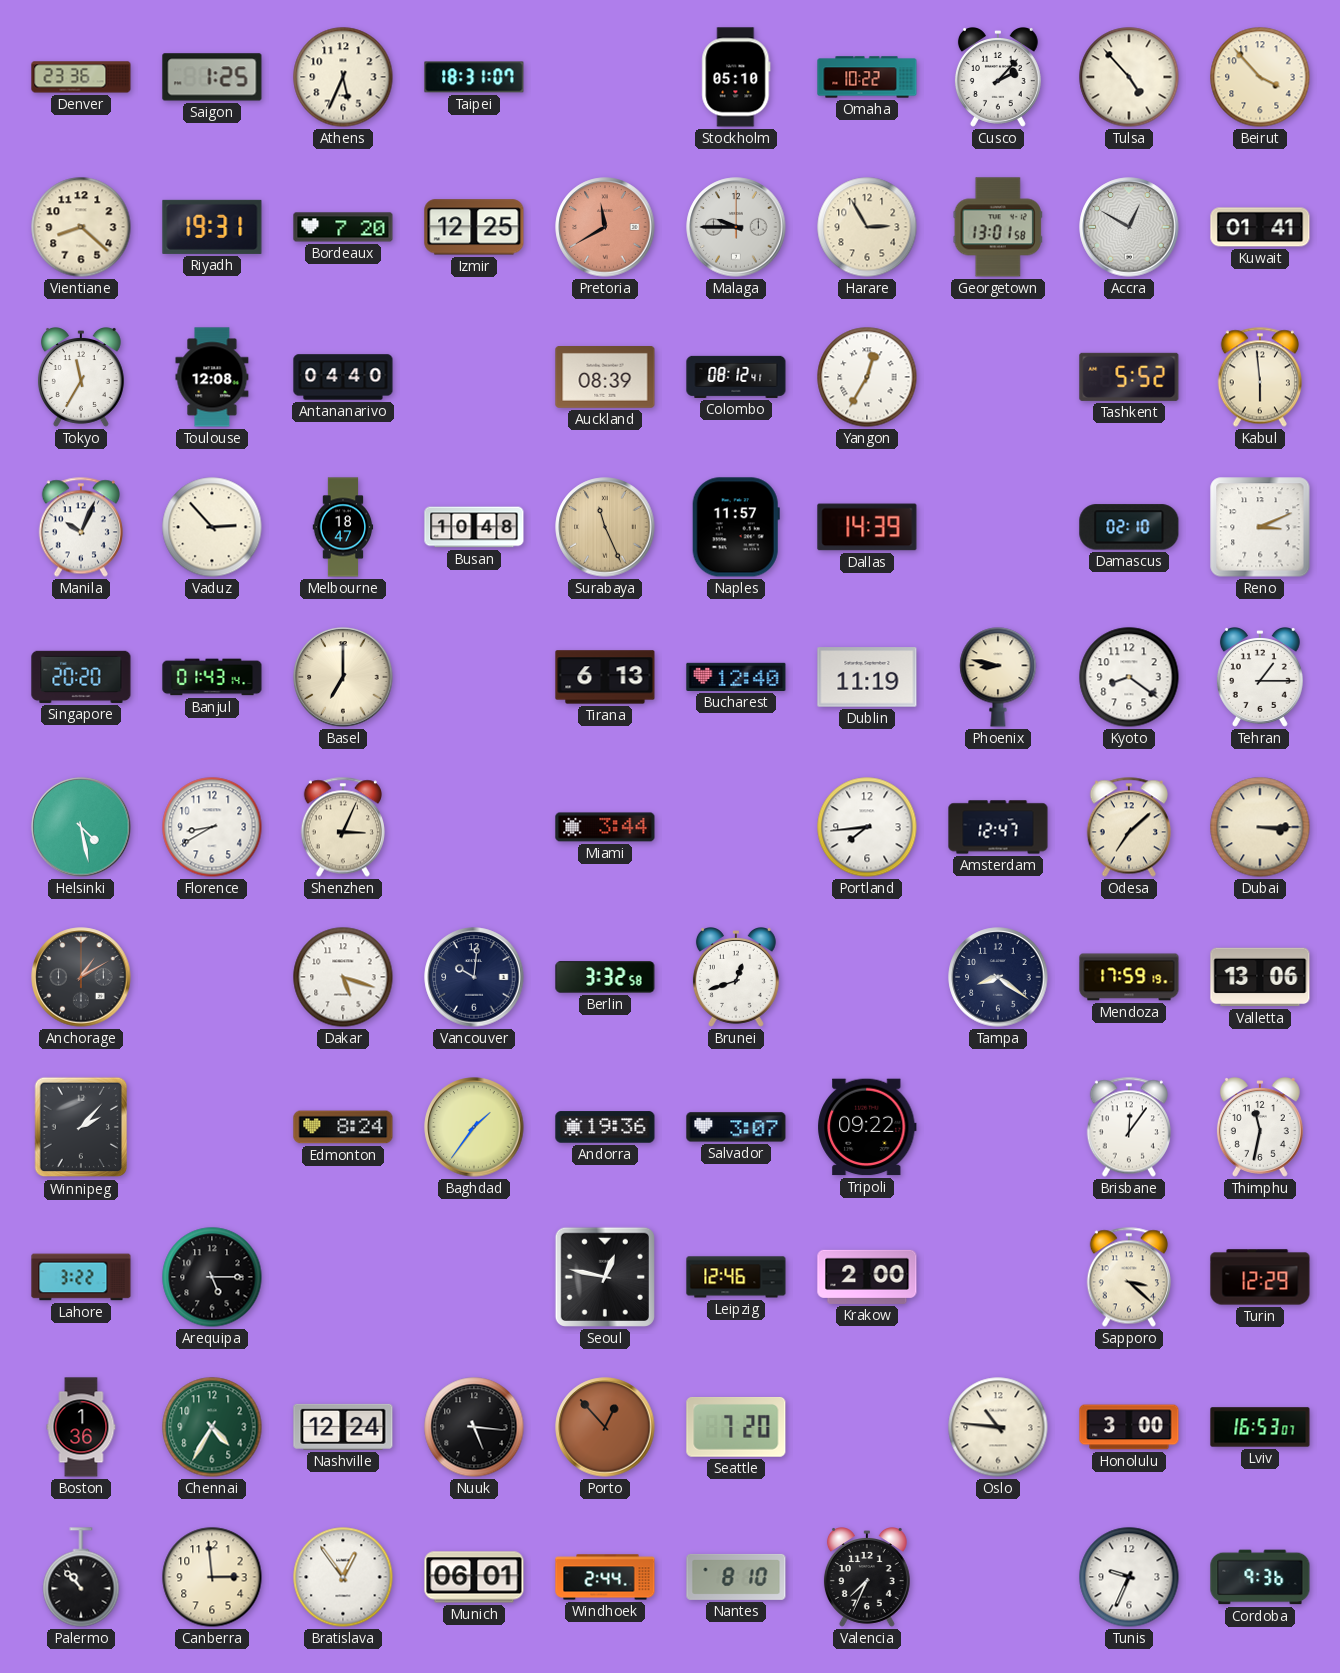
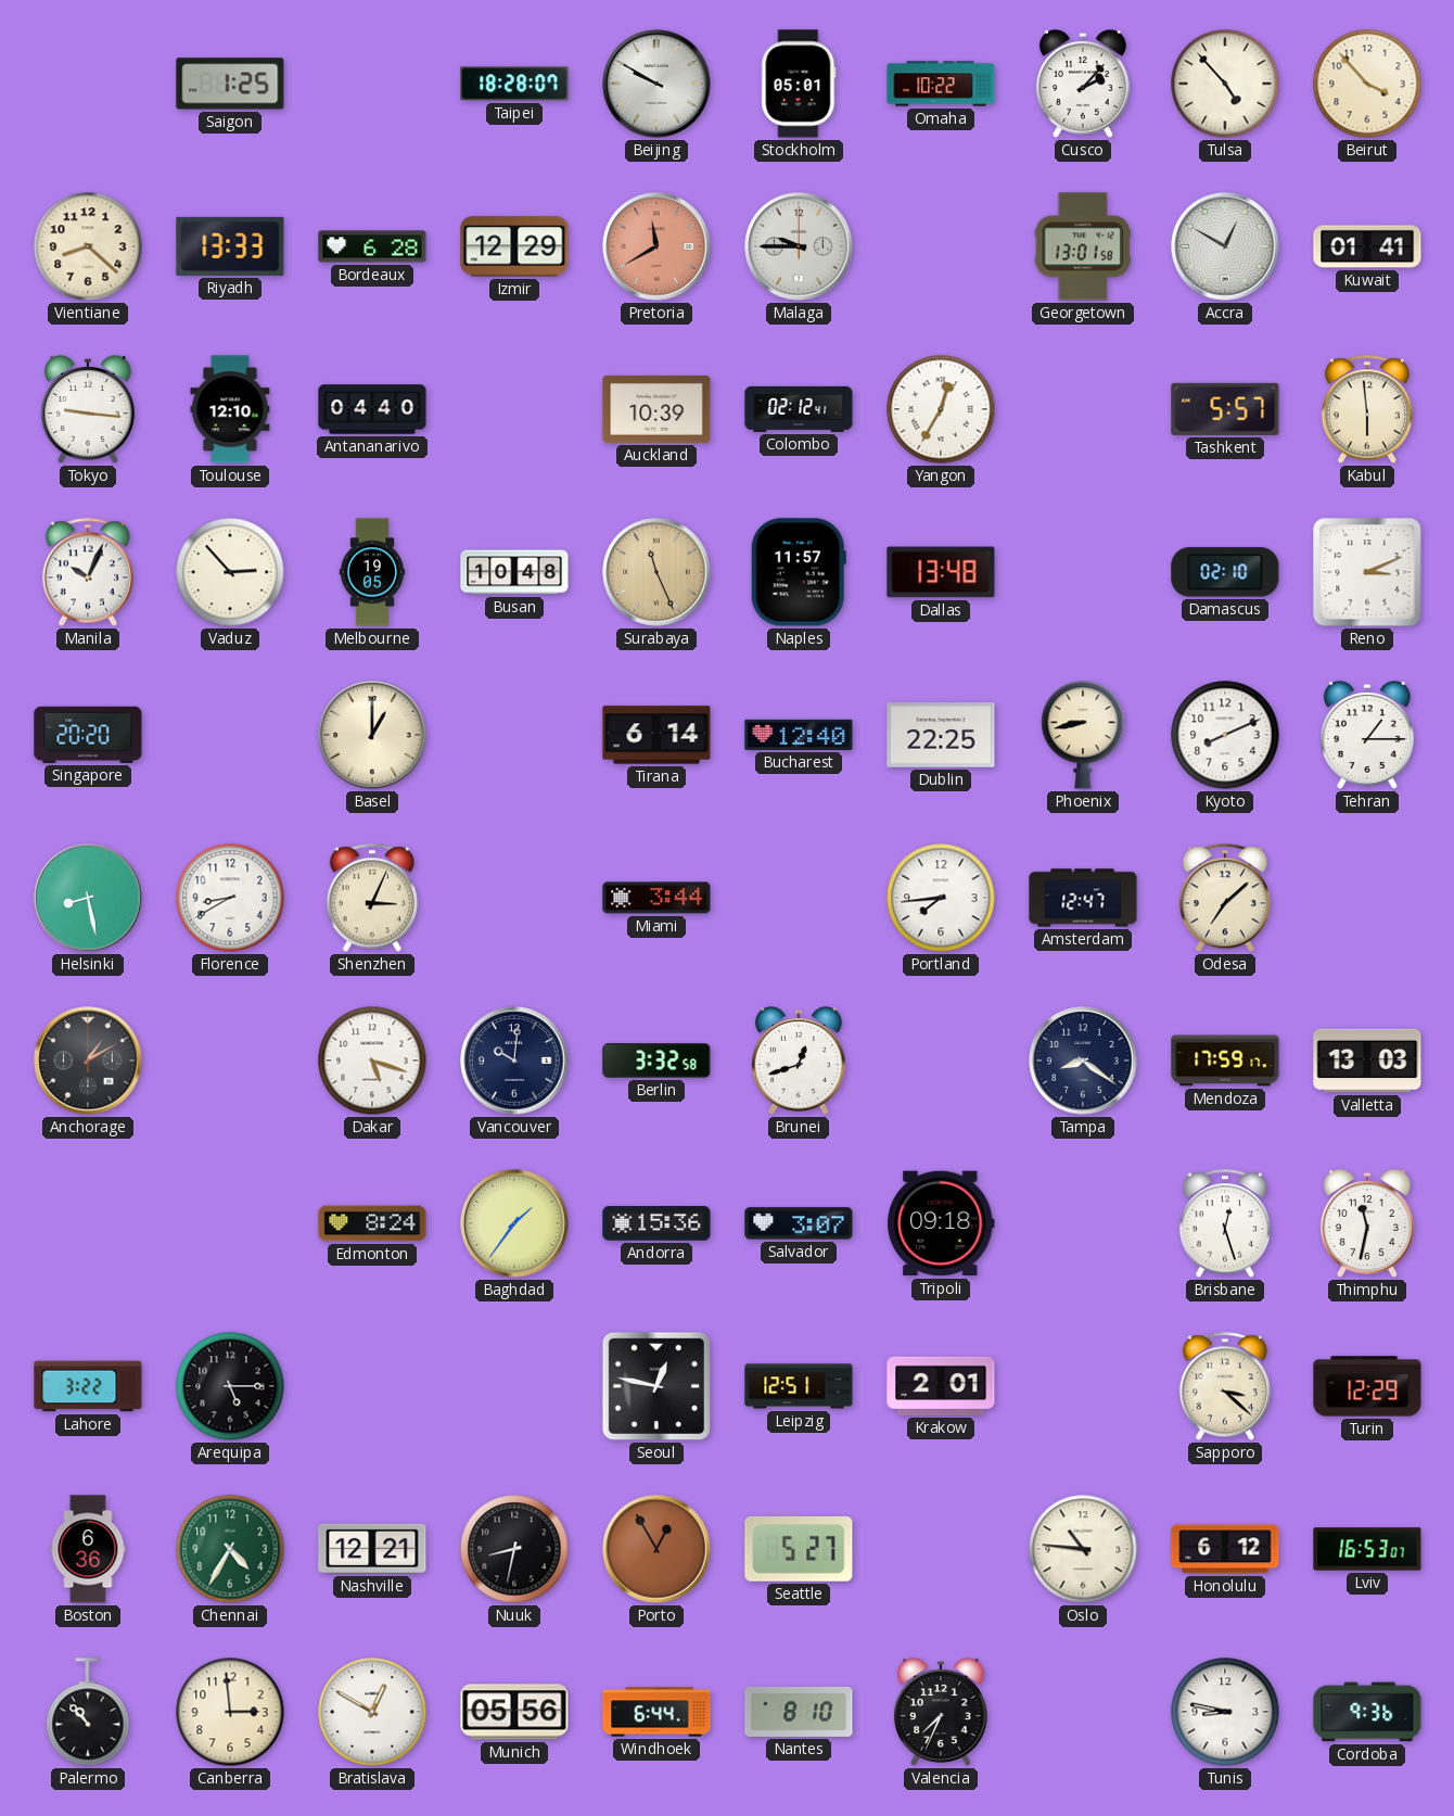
Denver: 23:36 -> none
Athens: 5:34 -> none
Taipei: 18:31 -> 18:28
Beijing: none -> 9:50
Stockholm: 05:10 -> 05:01
Riyadh: 19:31 -> 13:33
Bordeaux: 7:20 -> 6:28
Izmir: 12:25 -> 12:29
Harare: 2:55 -> none
Tokyo: 11:35 -> 9:16
Toulouse: 12:08 -> 12:10
Auckland: 08:39 -> 10:39
Colombo: 08:12 -> 02:12
Tashkent: 5:52 -> 5:57
Melbourne: 18:47 -> 19:05
Dallas: 14:39 -> 13:48
Banjul: 01:43 -> none
Basel: 7:00 -> 1:00
Tirana: 6:13 -> 6:14
Dublin: 11:19 -> 22:25
Phoenix: 8:47 -> 8:43
Kyoto: 8:21 -> 8:11
Helsinki: 4:28 -> 8:28
Dubai: 3:15 -> none
Mendoza: 17:59:19 -> 17:59:17
Valletta: 13:06 -> 13:03
Winnipeg: 2:07 -> none
Andorra: 19:36 -> 15:36
Tripoli: 09:22 -> 09:18
Brisbane: 12:06 -> 12:27
Leipzig: 12:46 -> 12:51
Krakow: 2:00 -> 2:01
Boston: 1:36 -> 6:36
Nashville: 12:24 -> 12:21
Nuuk: 5:16 -> 8:32
Porto: 12:53 -> 12:55
Seattle: 7:20 -> 5:27
Honolulu: 3:00 -> 6:12
Bratislava: 12:54 -> 12:50
Munich: 06:01 -> 05:56
Windhoek: 2:44 -> 6:44
Tunis: 9:34 -> 8:47
